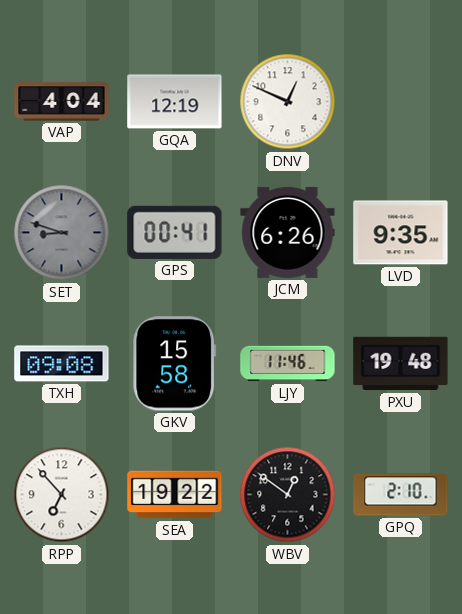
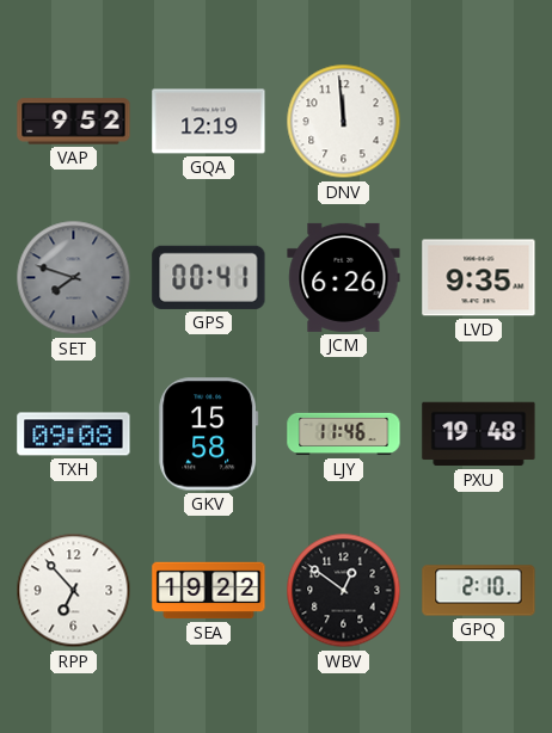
VAP: 4:04 -> 9:52
DNV: 12:49 -> 11:59
SET: 8:48 -> 7:48
